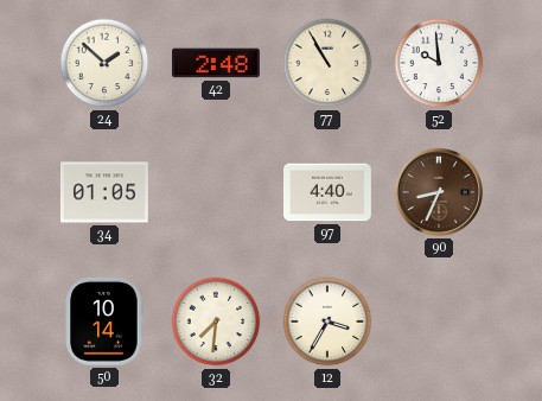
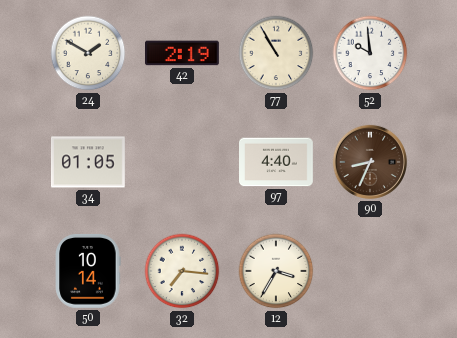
24: 1:52 -> 1:50
42: 2:48 -> 2:19
32: 7:31 -> 7:16
